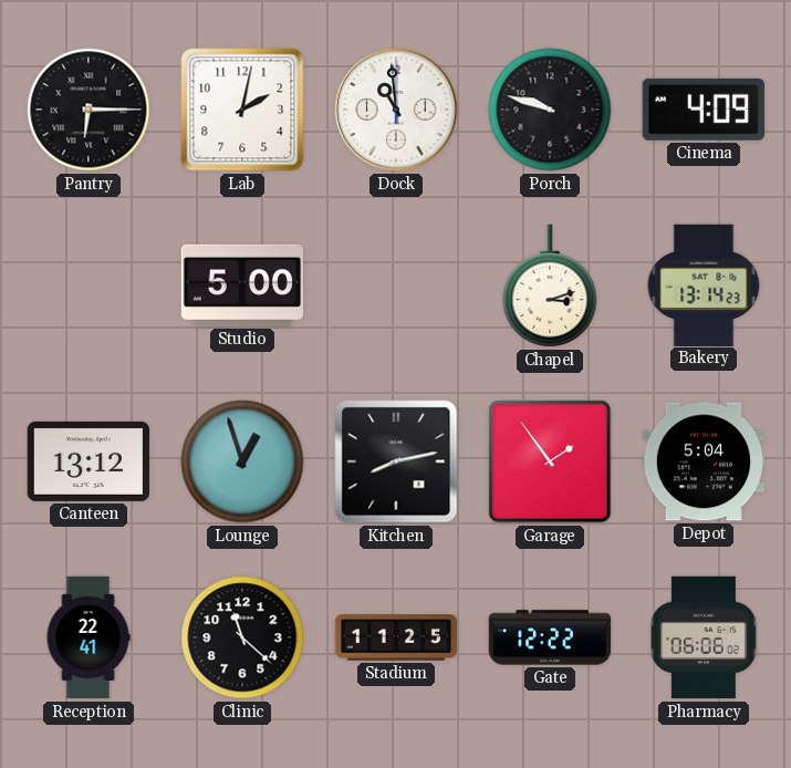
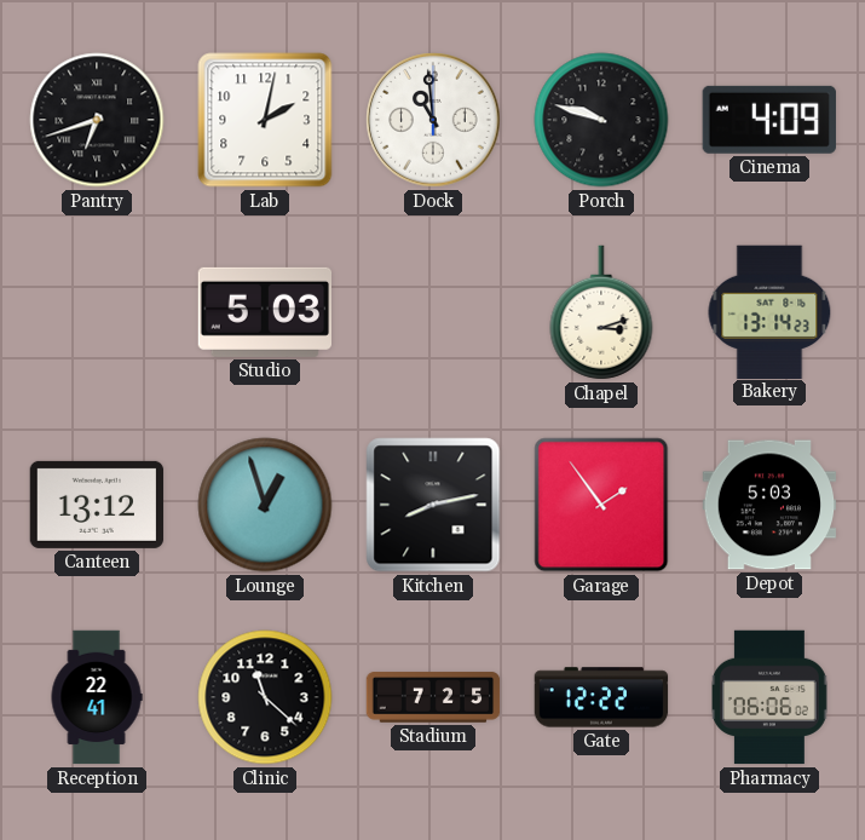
Pantry: 6:15 -> 6:42
Studio: 5:00 -> 5:03
Depot: 5:04 -> 5:03
Stadium: 11:25 -> 7:25
